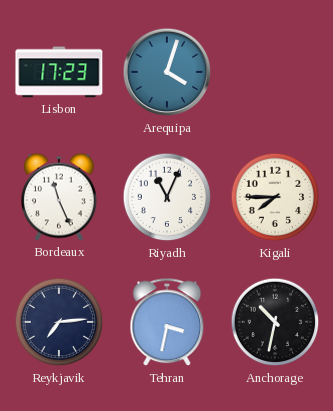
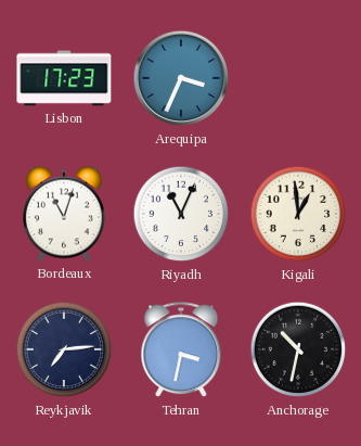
Arequipa: 4:03 -> 3:34
Bordeaux: 11:26 -> 11:03
Kigali: 7:45 -> 12:59
